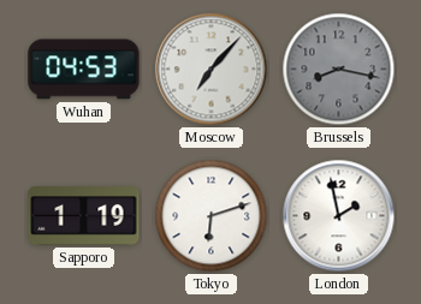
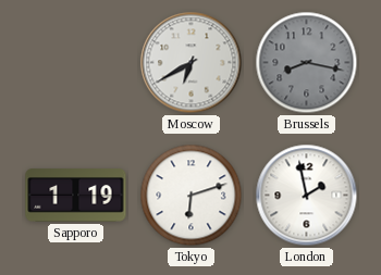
Wuhan: 04:53 -> none
Moscow: 7:07 -> 6:40
